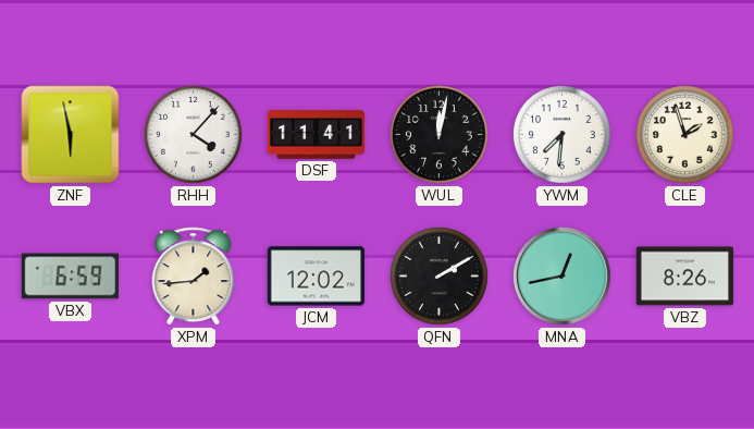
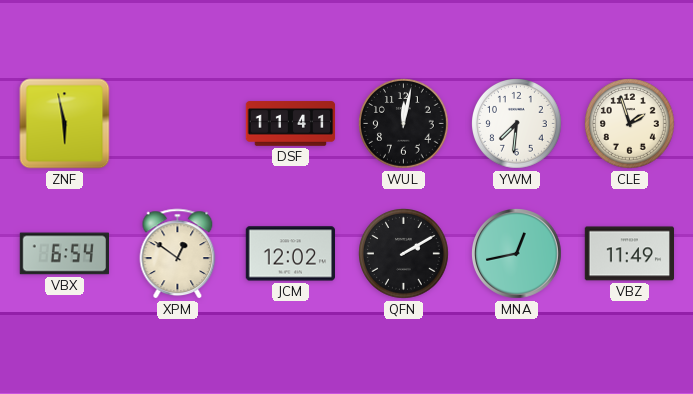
RHH: 4:07 -> none
VBX: 6:59 -> 6:54
XPM: 1:44 -> 12:51
VBZ: 8:26 -> 11:49
